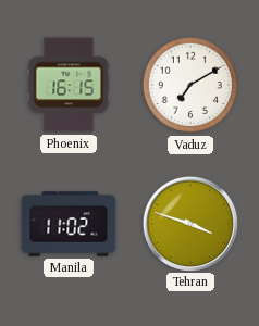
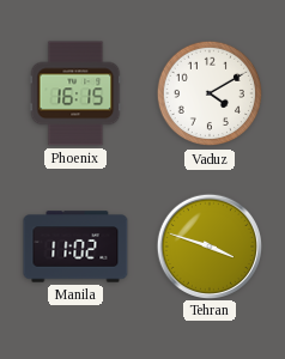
Vaduz: 7:10 -> 4:10
